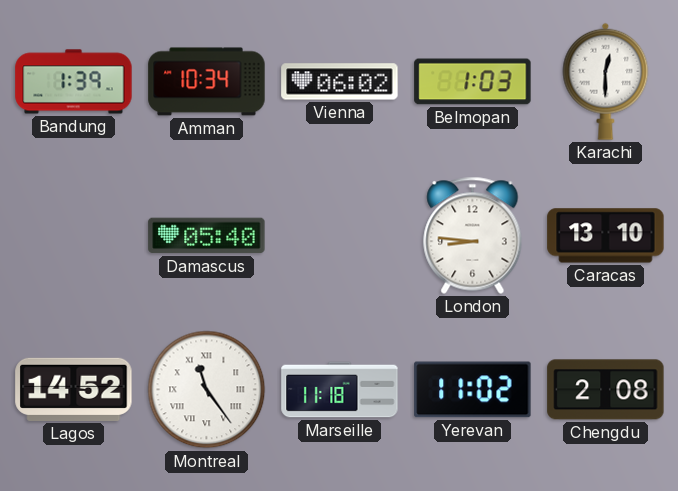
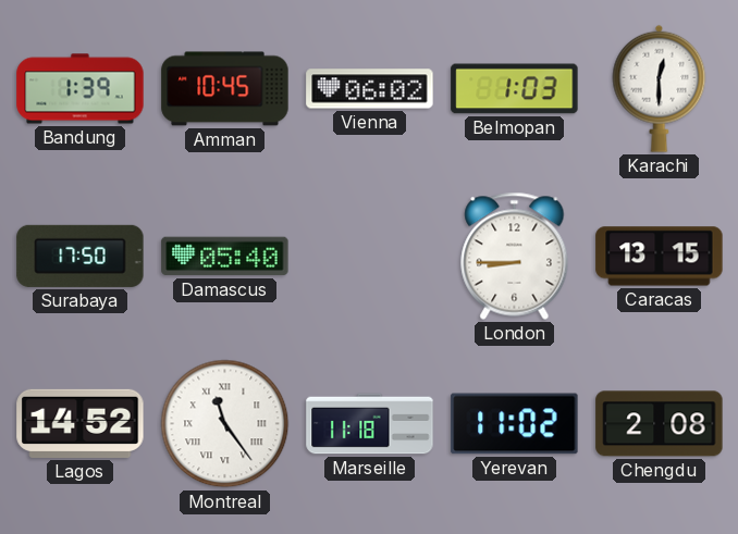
Amman: 10:34 -> 10:45
Surabaya: none -> 17:50
London: 8:46 -> 8:45
Caracas: 13:10 -> 13:15
